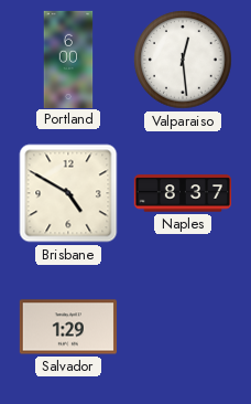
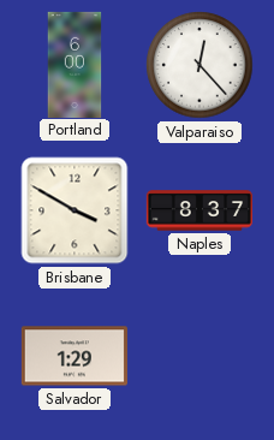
Valparaiso: 12:29 -> 12:23
Brisbane: 4:50 -> 3:50
